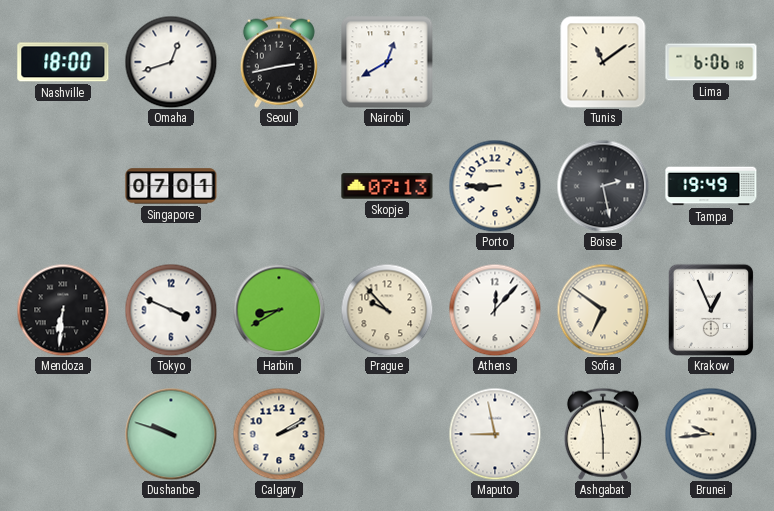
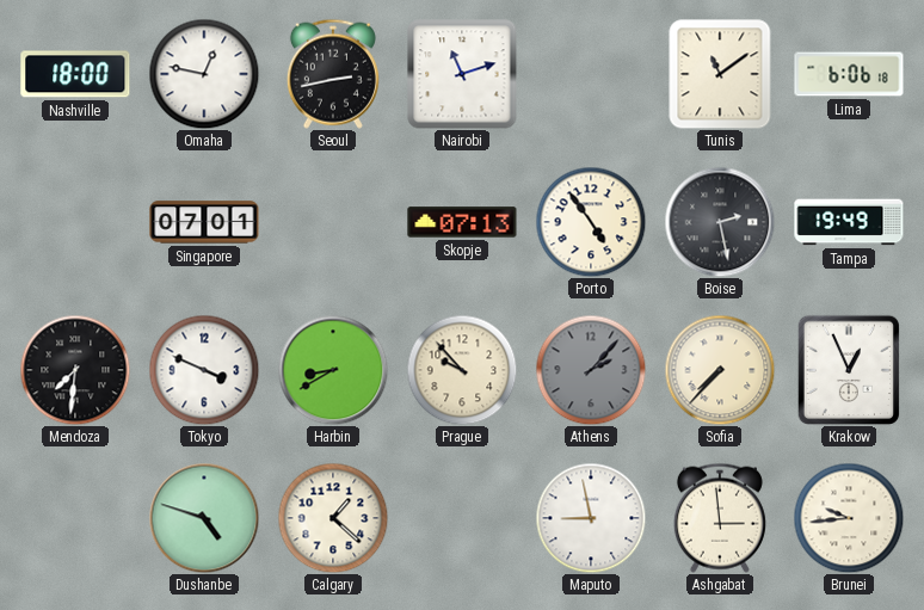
Omaha: 12:42 -> 12:47
Nairobi: 12:40 -> 11:12
Porto: 8:45 -> 4:54
Mendoza: 6:31 -> 7:31
Athens: 12:07 -> 2:07
Athens dial: white -> grey
Sofia: 6:51 -> 7:37
Dushanbe: 9:48 -> 4:48
Calgary: 2:10 -> 1:22
Ashgabat: 5:59 -> 2:59
